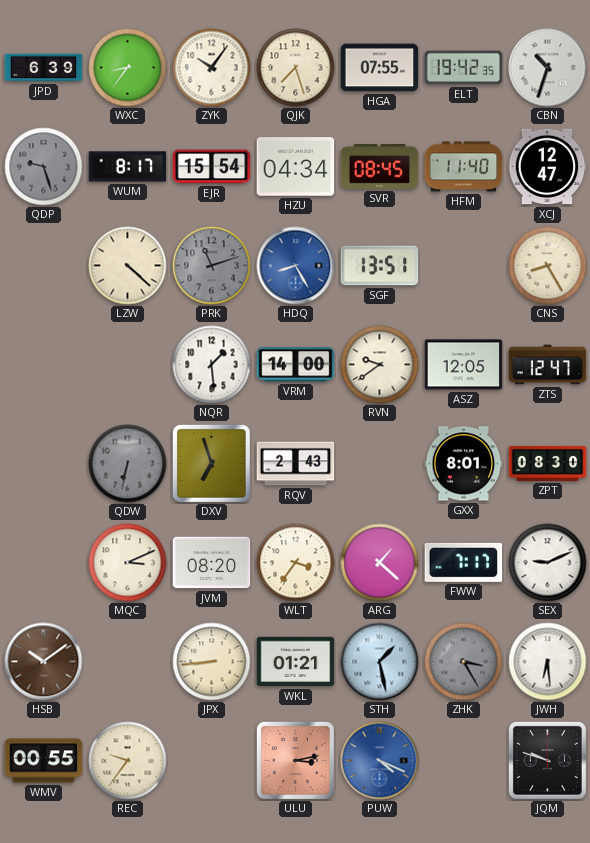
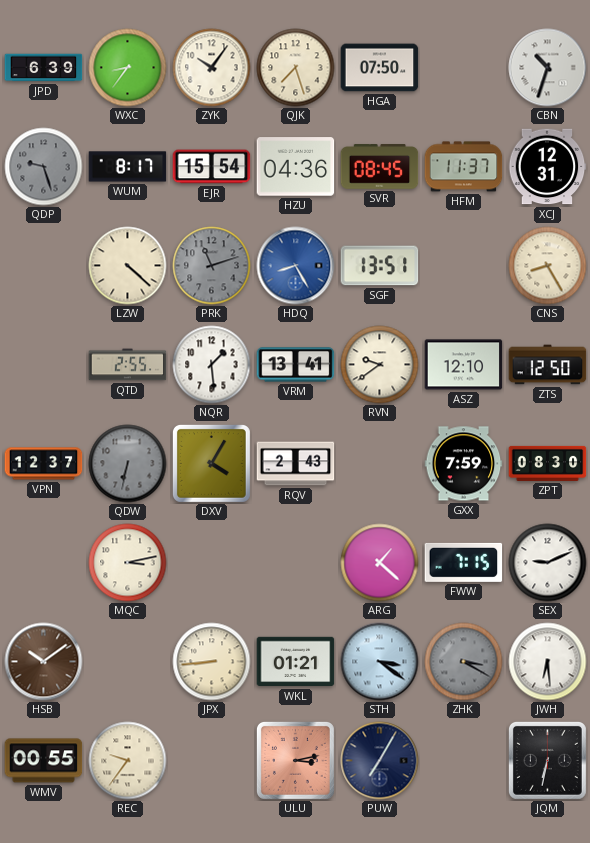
HGA: 07:55 -> 07:50
ELT: 19:42 -> none
HZU: 04:34 -> 04:36
HFM: 11:40 -> 11:37
XCJ: 12:47 -> 12:31
QTD: none -> 2:55
VRM: 14:00 -> 13:41
ASZ: 12:05 -> 12:10
ZTS: 12:47 -> 12:50
VPN: none -> 12:37
DXV: 6:57 -> 4:05
GXX: 8:01 -> 7:59
MQC: 3:11 -> 3:13
JVM: 08:20 -> none
WLT: 3:36 -> none
FWW: 7:17 -> 7:15
STH: 1:28 -> 3:21
ZHK: 3:25 -> 3:20
PUW: 4:19 -> 7:05
PUW dial: blue -> navy
JQM: 9:48 -> 6:32
